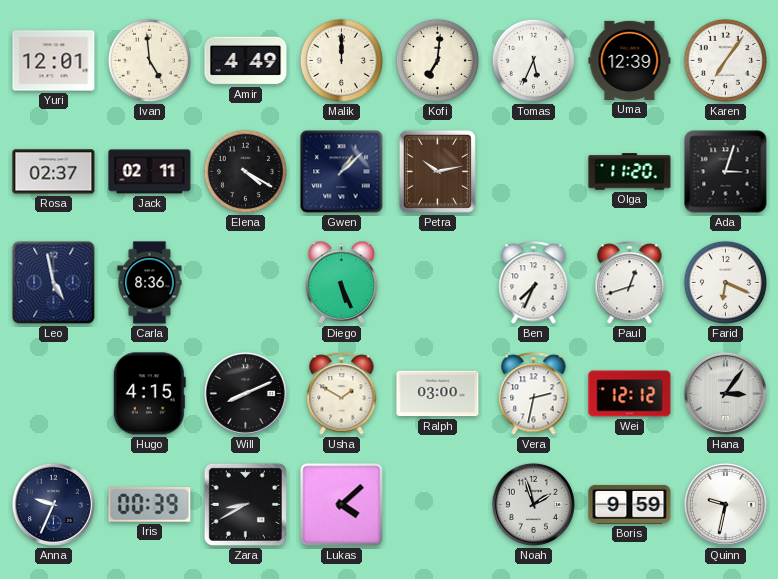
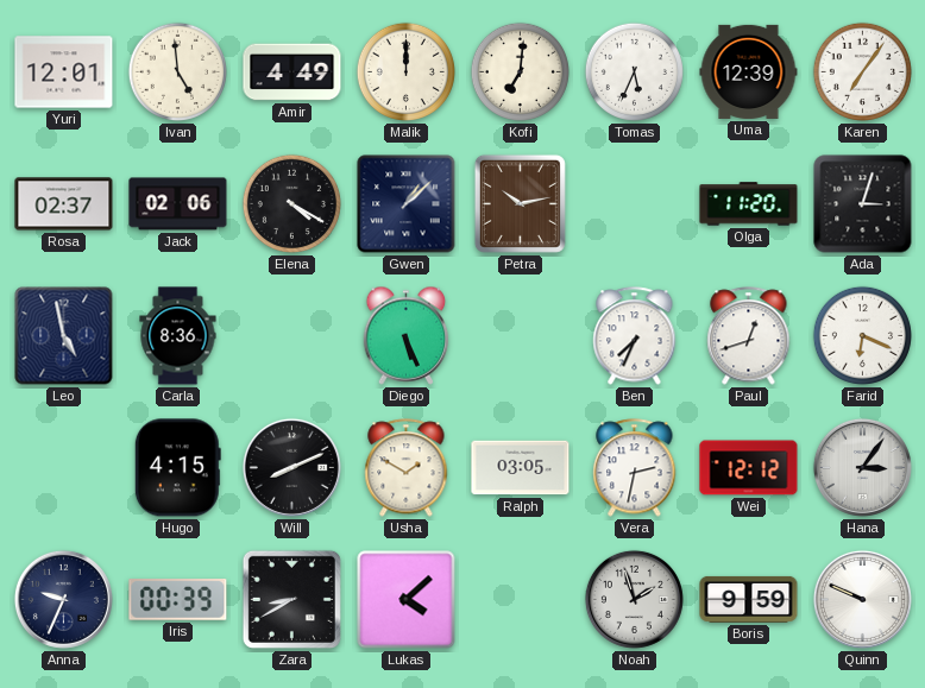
Jack: 02:11 -> 02:06
Ralph: 03:00 -> 03:05
Quinn: 9:32 -> 9:49
